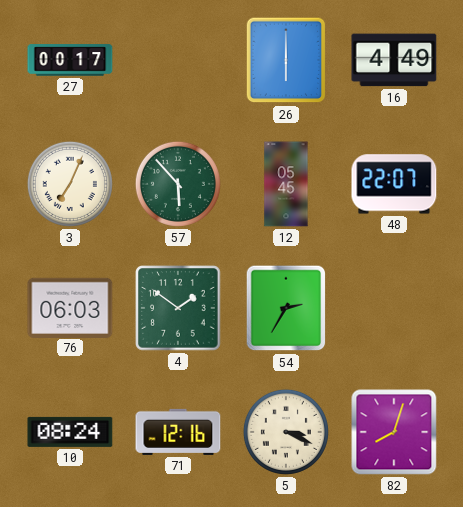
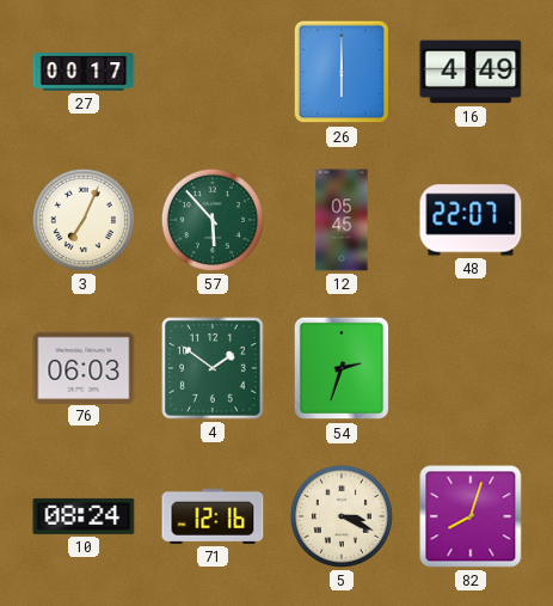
54: 2:35 -> 2:33
